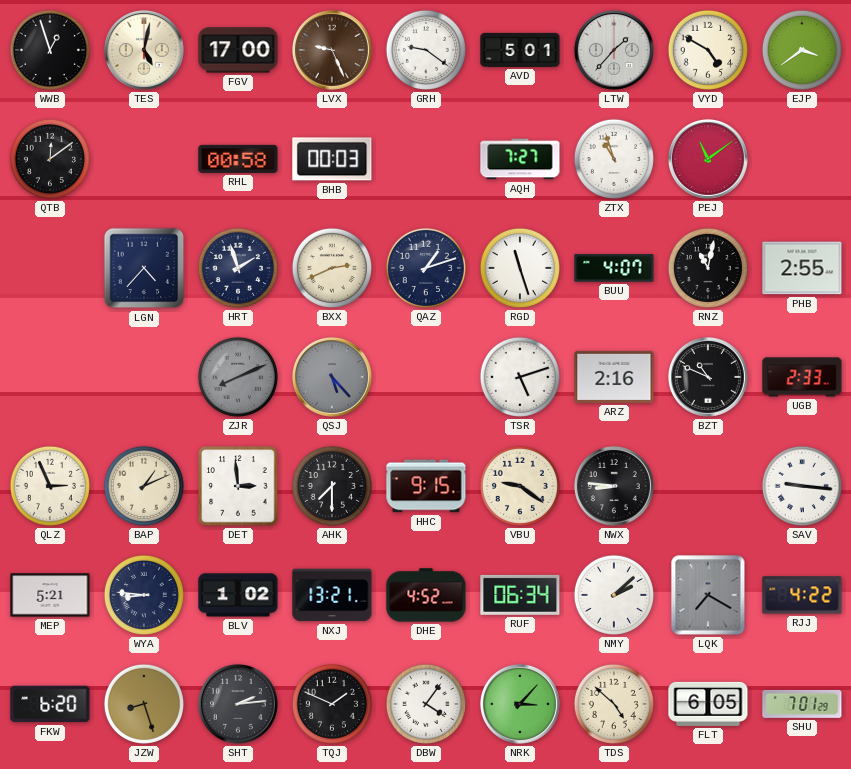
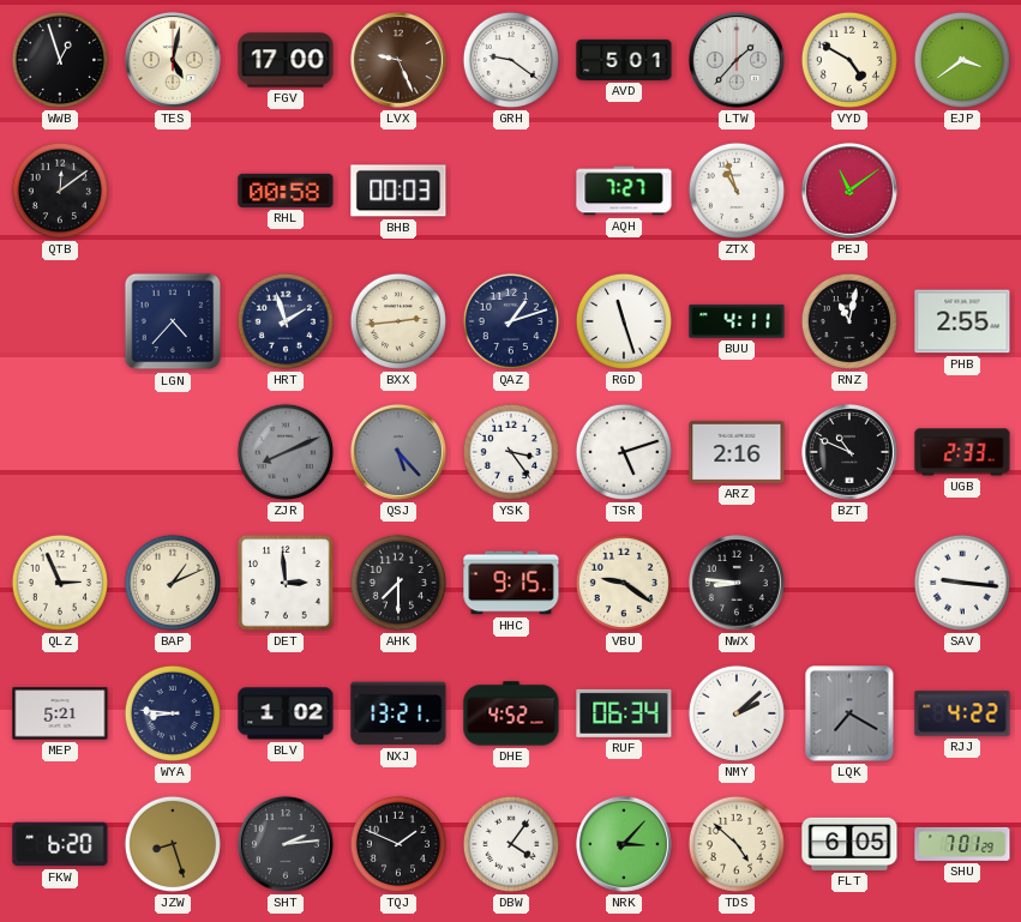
BXX: 2:41 -> 2:44
BUU: 4:07 -> 4:11
YSK: none -> 3:24
